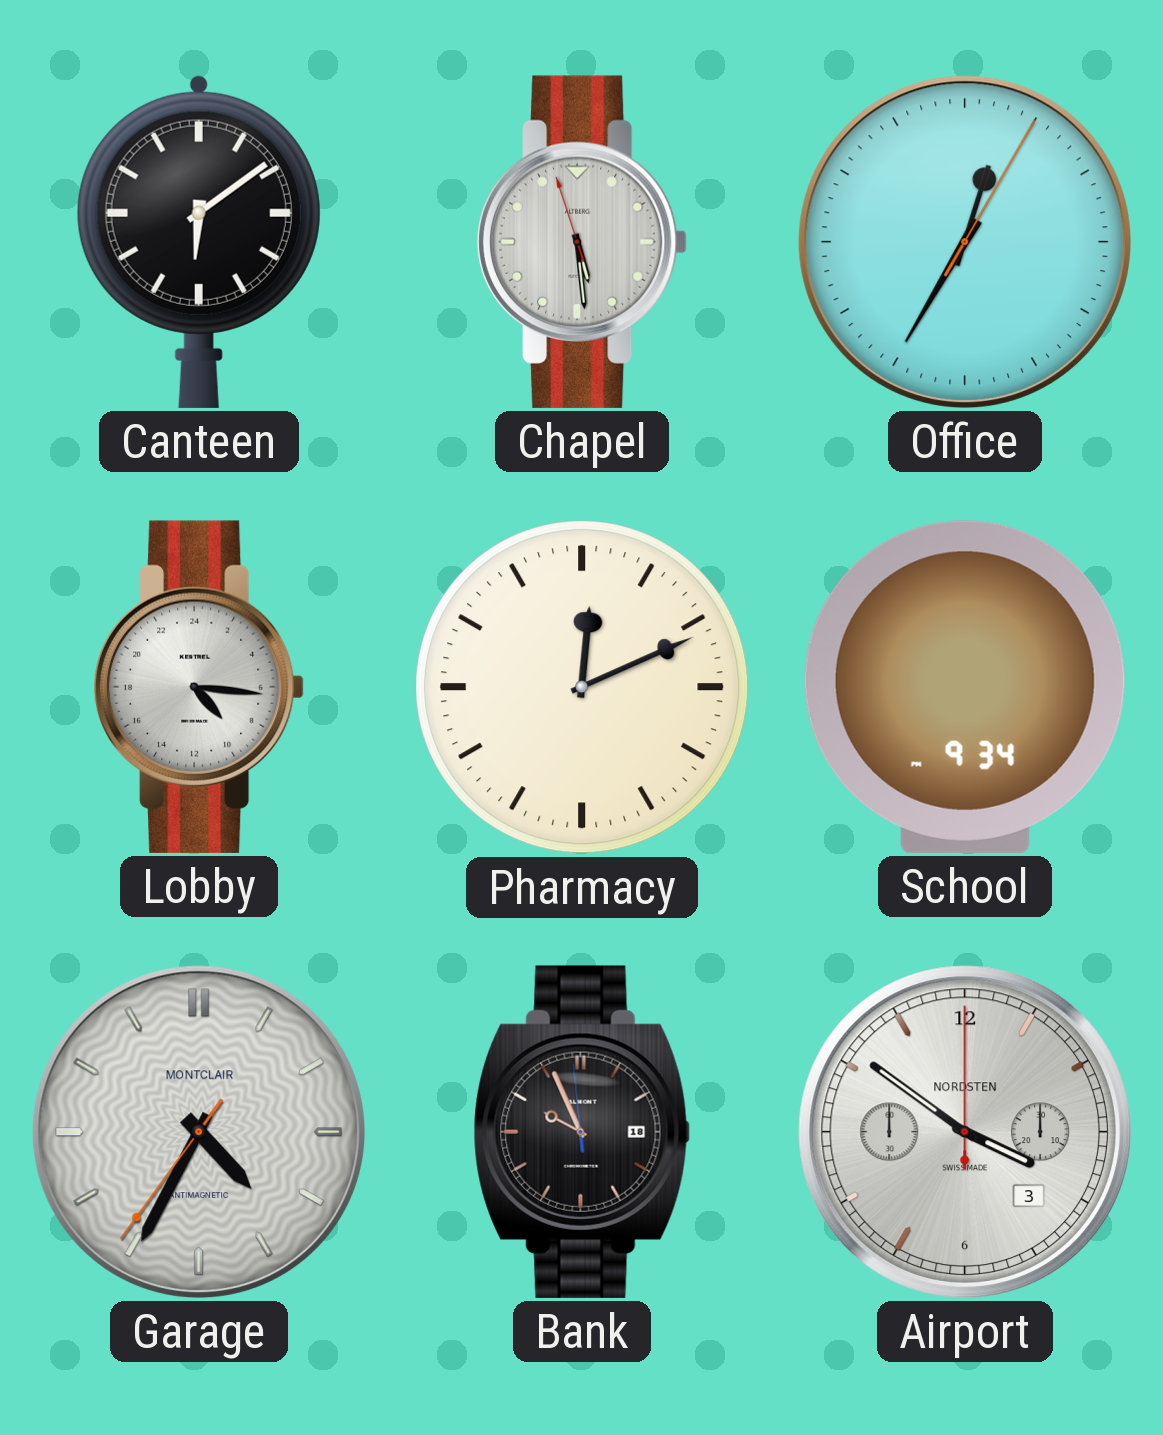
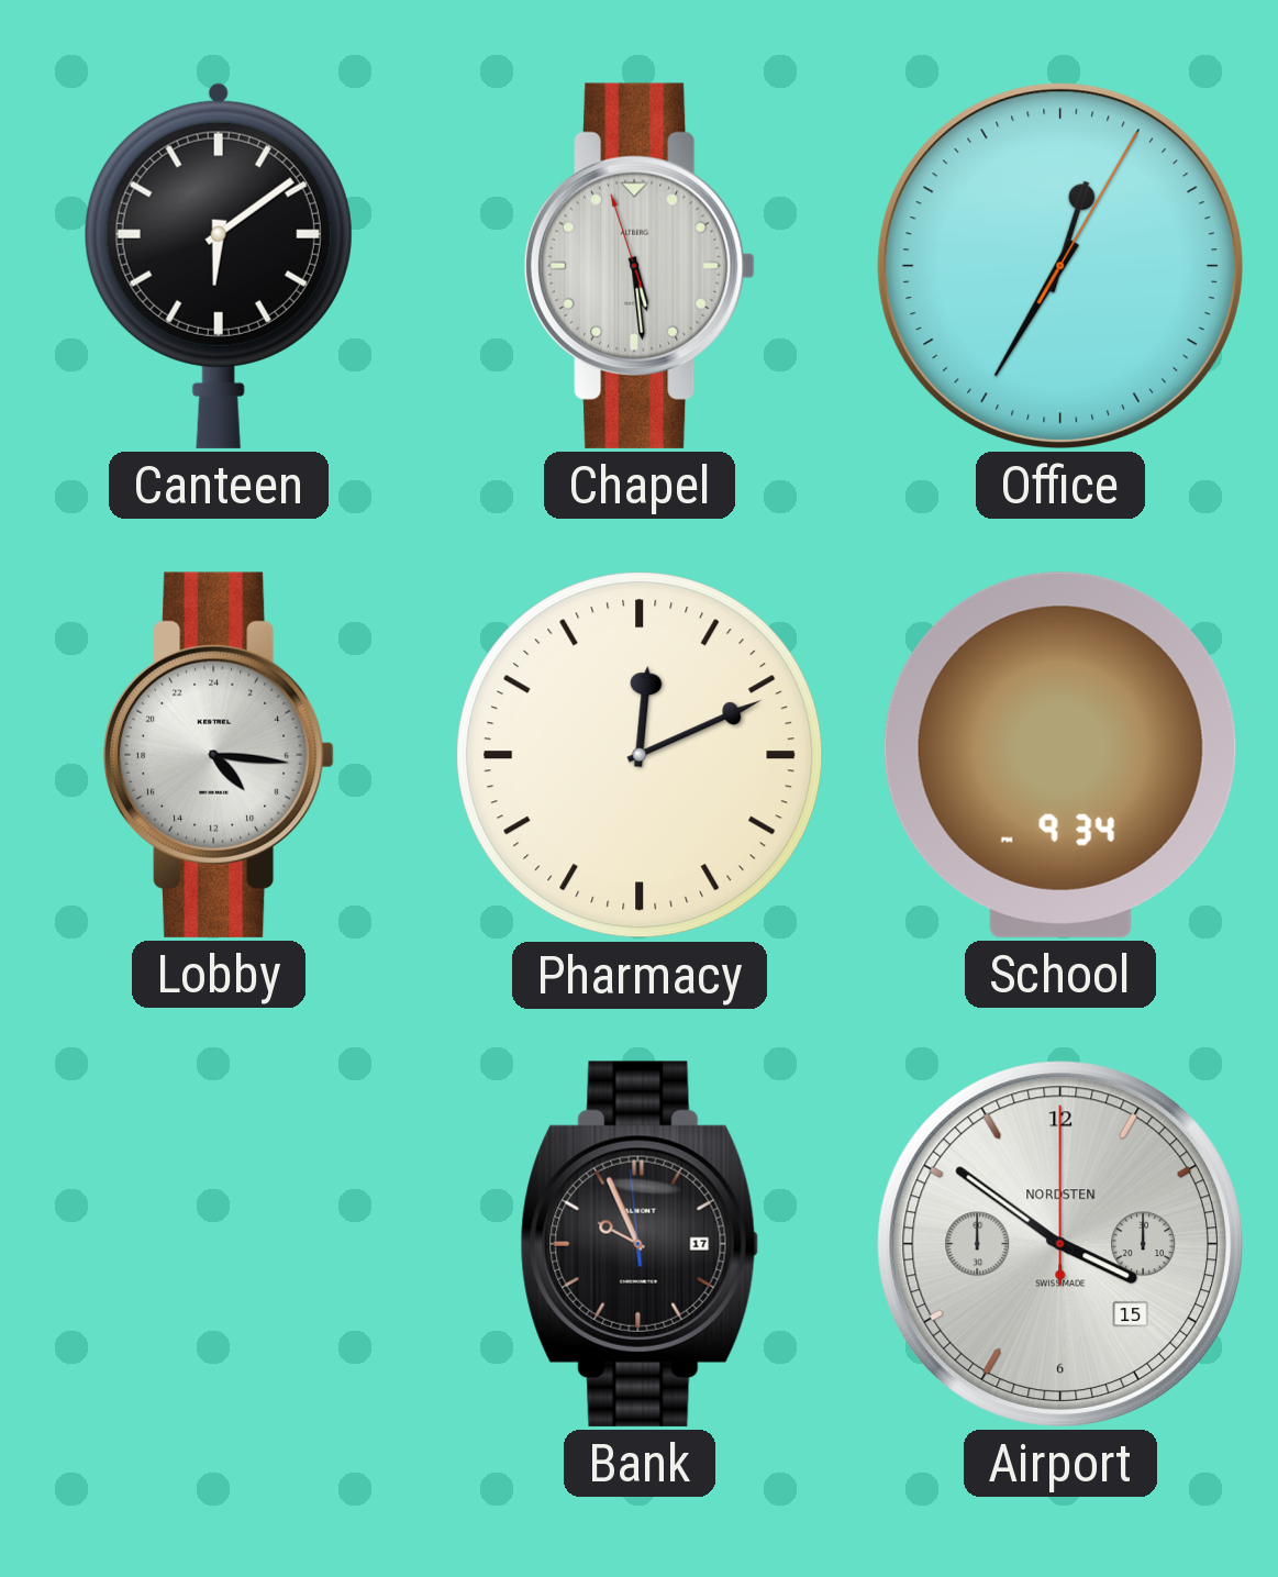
Garage: 4:34 -> none
Bank date: 18 -> 17
Airport date: 3 -> 15
